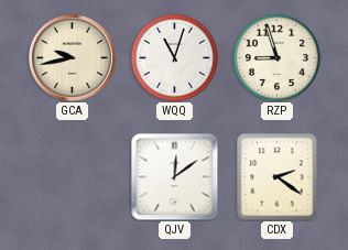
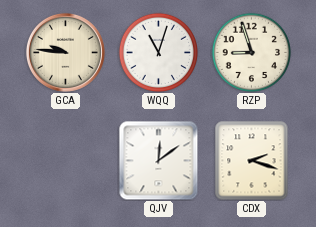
GCA: 9:43 -> 9:46
CDX: 2:21 -> 2:18
